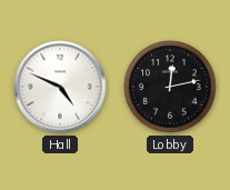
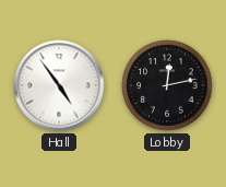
Hall: 4:49 -> 4:54
